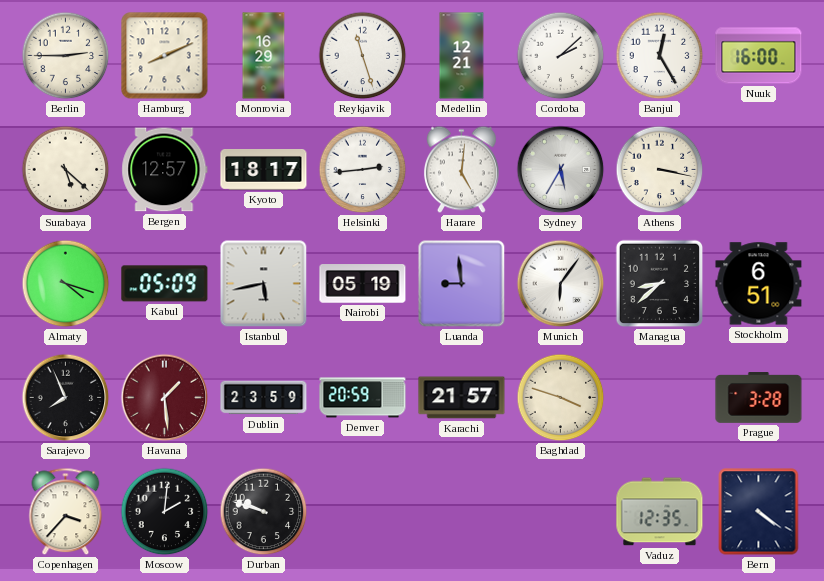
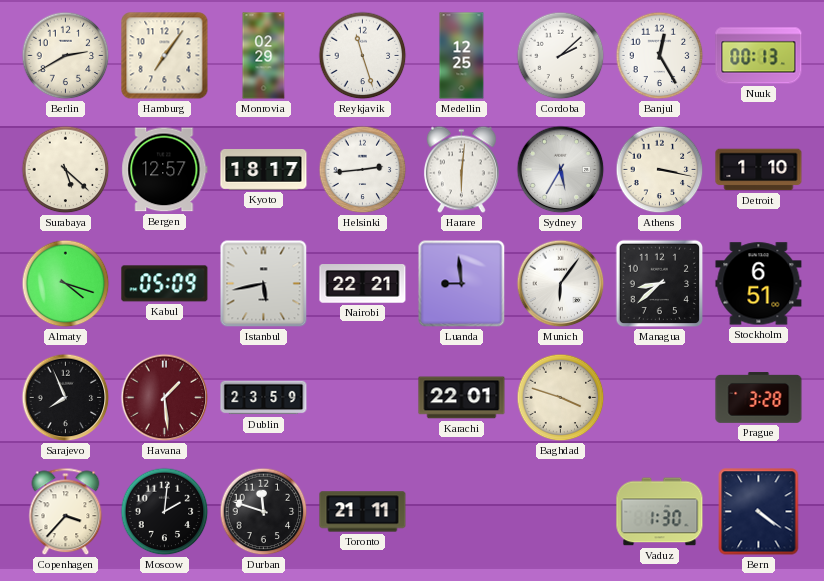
Berlin: 2:45 -> 2:40
Hamburg: 8:11 -> 7:06
Monrovia: 16:29 -> 02:29
Medellin: 12:21 -> 12:25
Nuuk: 16:00 -> 00:13
Harare: 5:01 -> 6:01
Detroit: none -> 1:10
Nairobi: 05:19 -> 22:21
Denver: 20:59 -> none
Karachi: 21:57 -> 22:01
Durban: 9:48 -> 11:48
Toronto: none -> 21:11
Vaduz: 12:35 -> 1:30
